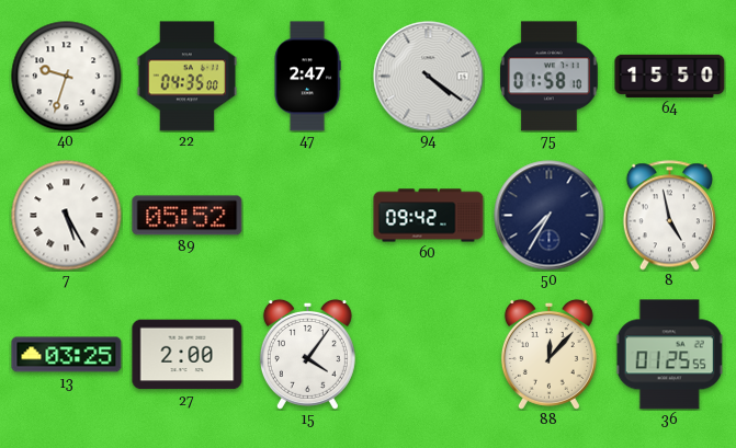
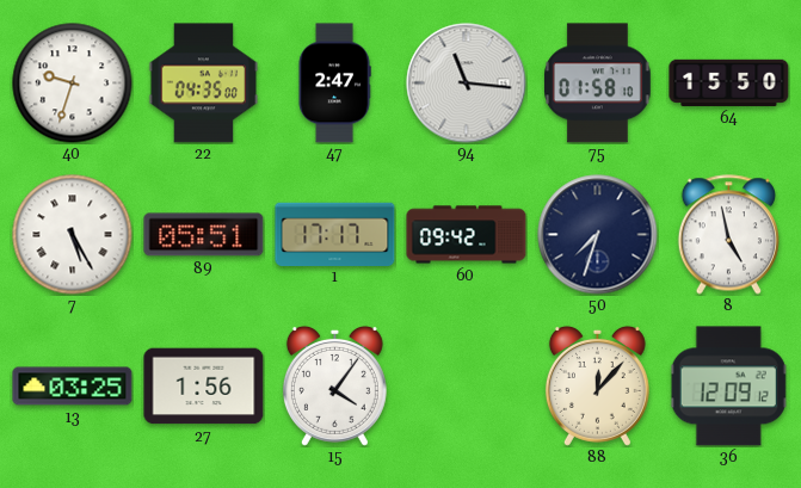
94: 4:21 -> 11:16
89: 05:52 -> 05:51
1: none -> 17:17
50: 7:35 -> 7:33
27: 2:00 -> 1:56
36: 01:25 -> 12:09
